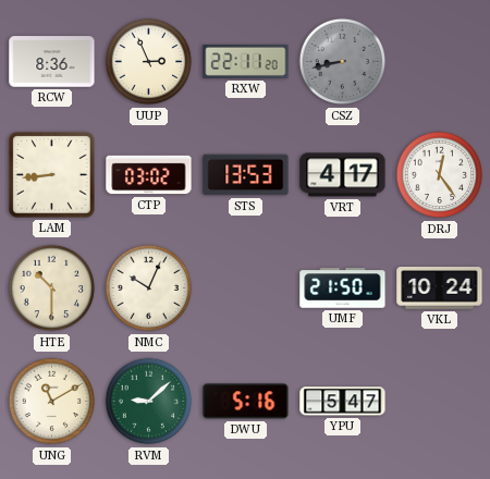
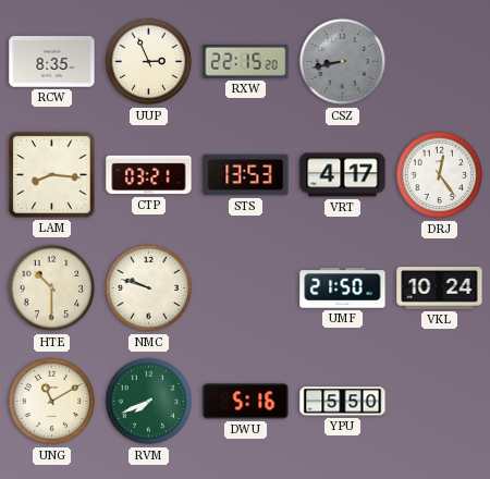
RCW: 8:36 -> 8:35
RXW: 22:11 -> 22:15
LAM: 8:44 -> 8:16
CTP: 03:02 -> 03:21
NMC: 10:04 -> 9:48
RVM: 9:08 -> 7:41
YPU: 5:47 -> 5:50
